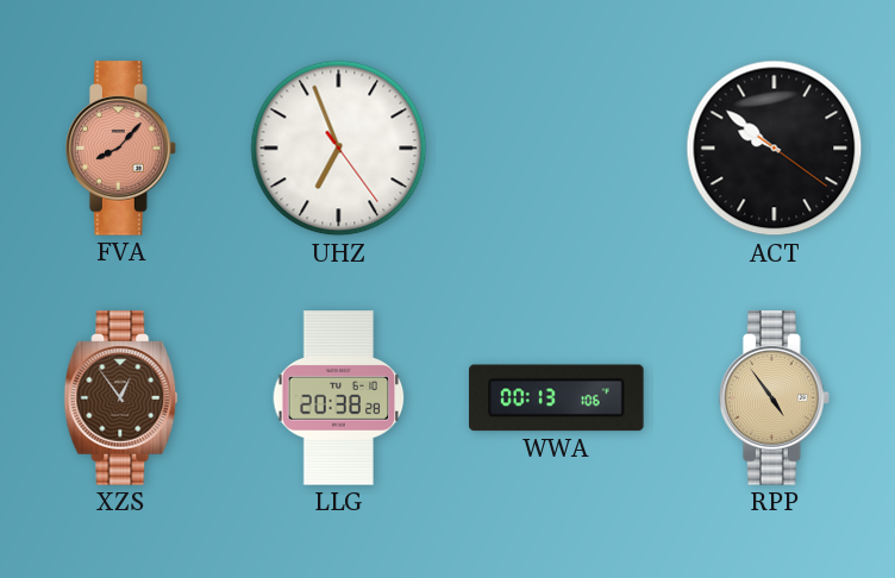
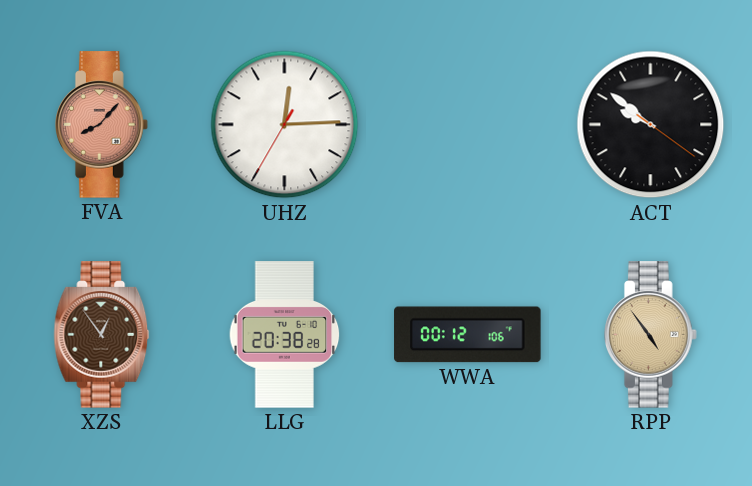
UHZ: 6:56 -> 12:14
WWA: 00:13 -> 00:12
